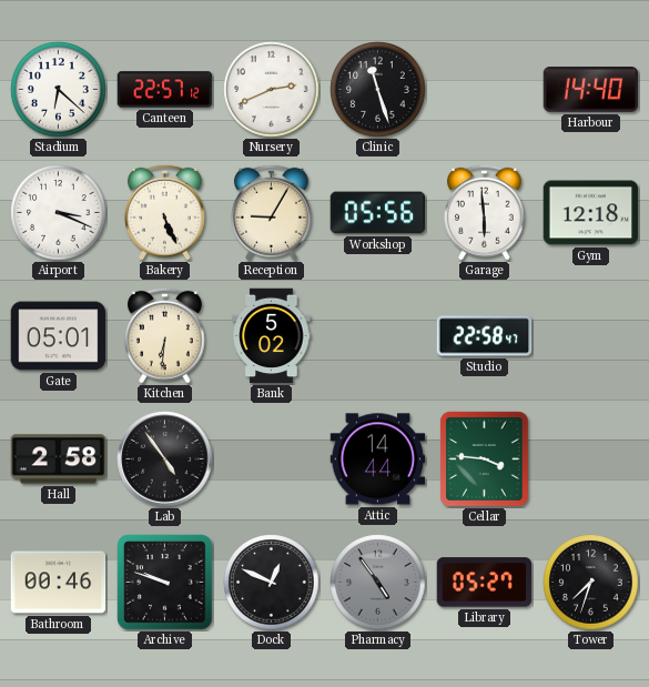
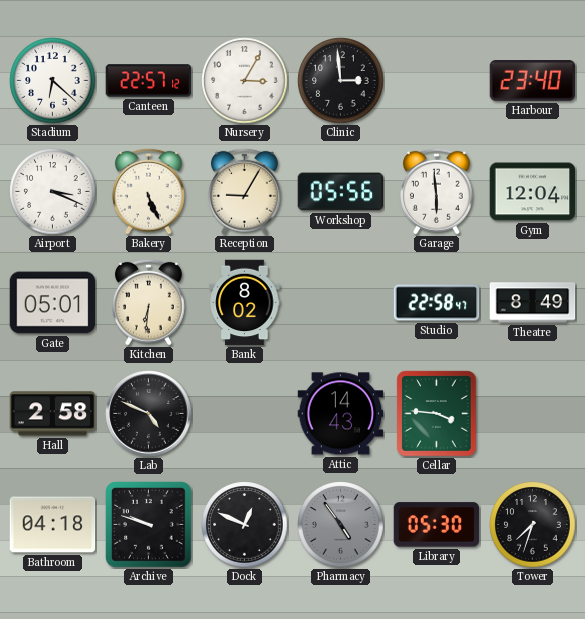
Nursery: 2:41 -> 3:05
Clinic: 11:27 -> 2:59
Harbour: 14:40 -> 23:40
Gym: 12:18 -> 12:04
Bank: 5:02 -> 8:02
Theatre: none -> 8:49
Lab: 4:54 -> 4:49
Attic: 14:44 -> 14:43
Bathroom: 00:46 -> 04:18
Library: 05:27 -> 05:30
